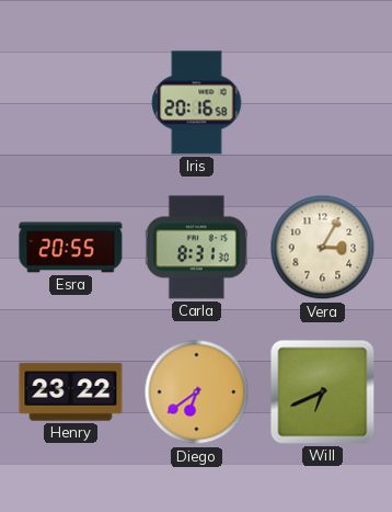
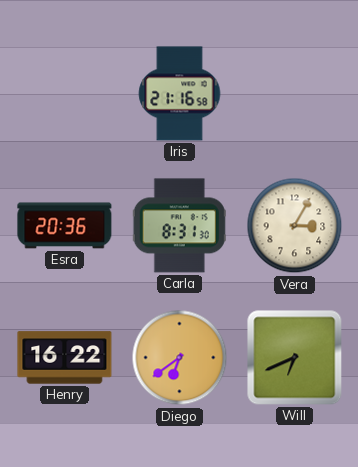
Iris: 20:16 -> 21:16
Esra: 20:55 -> 20:36
Henry: 23:22 -> 16:22
